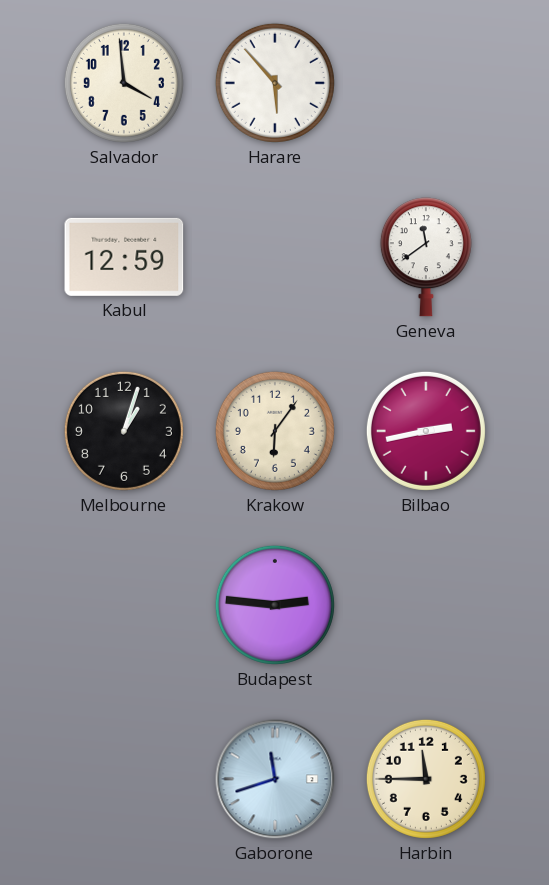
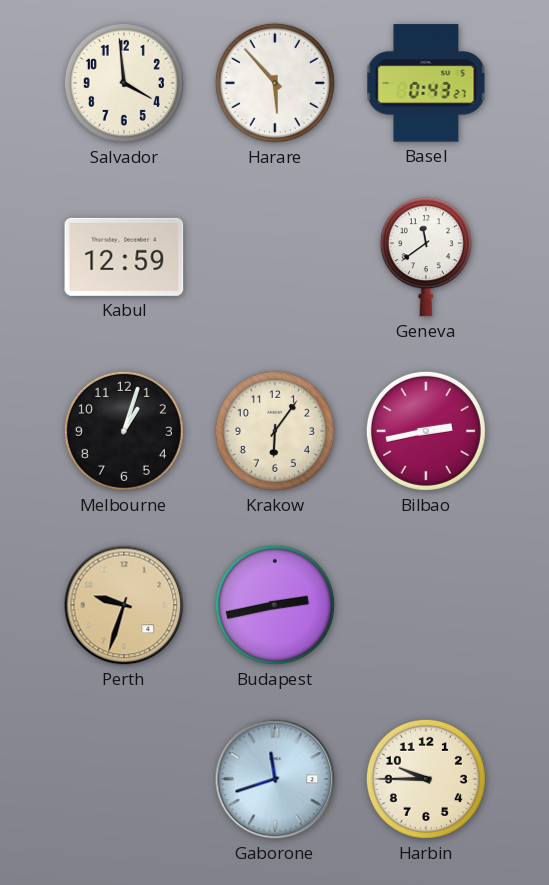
Basel: none -> 0:43
Perth: none -> 9:33
Budapest: 2:46 -> 2:43
Harbin: 11:45 -> 9:45
